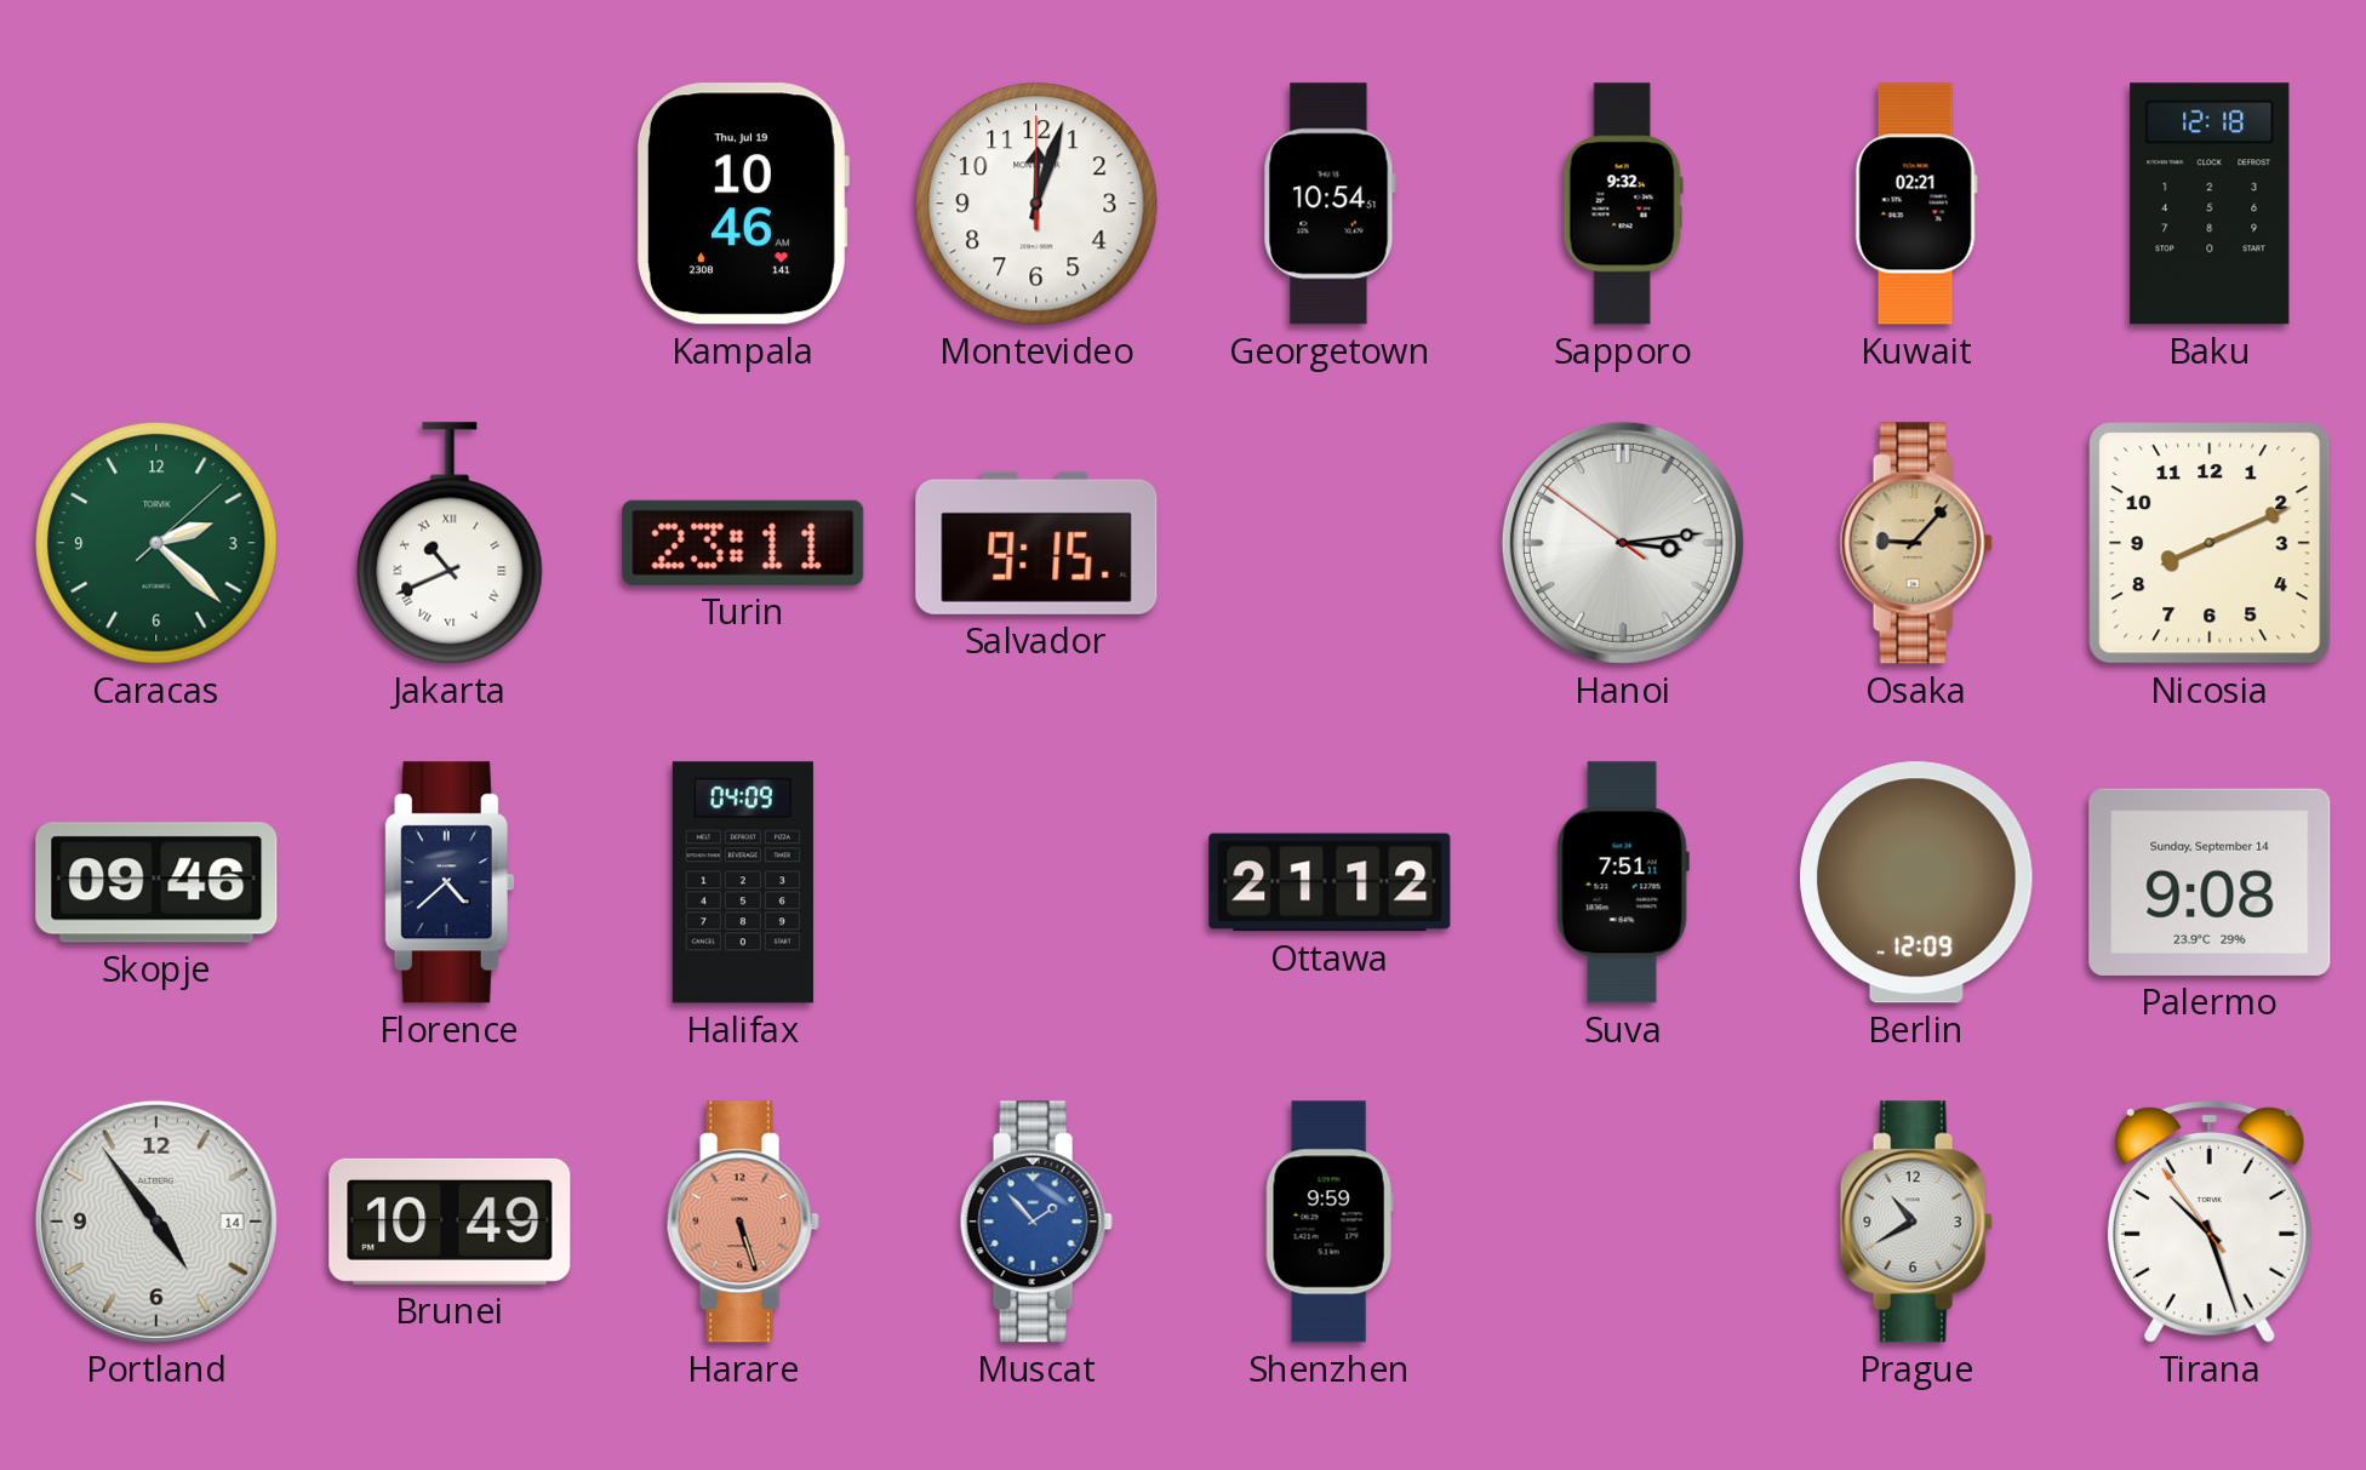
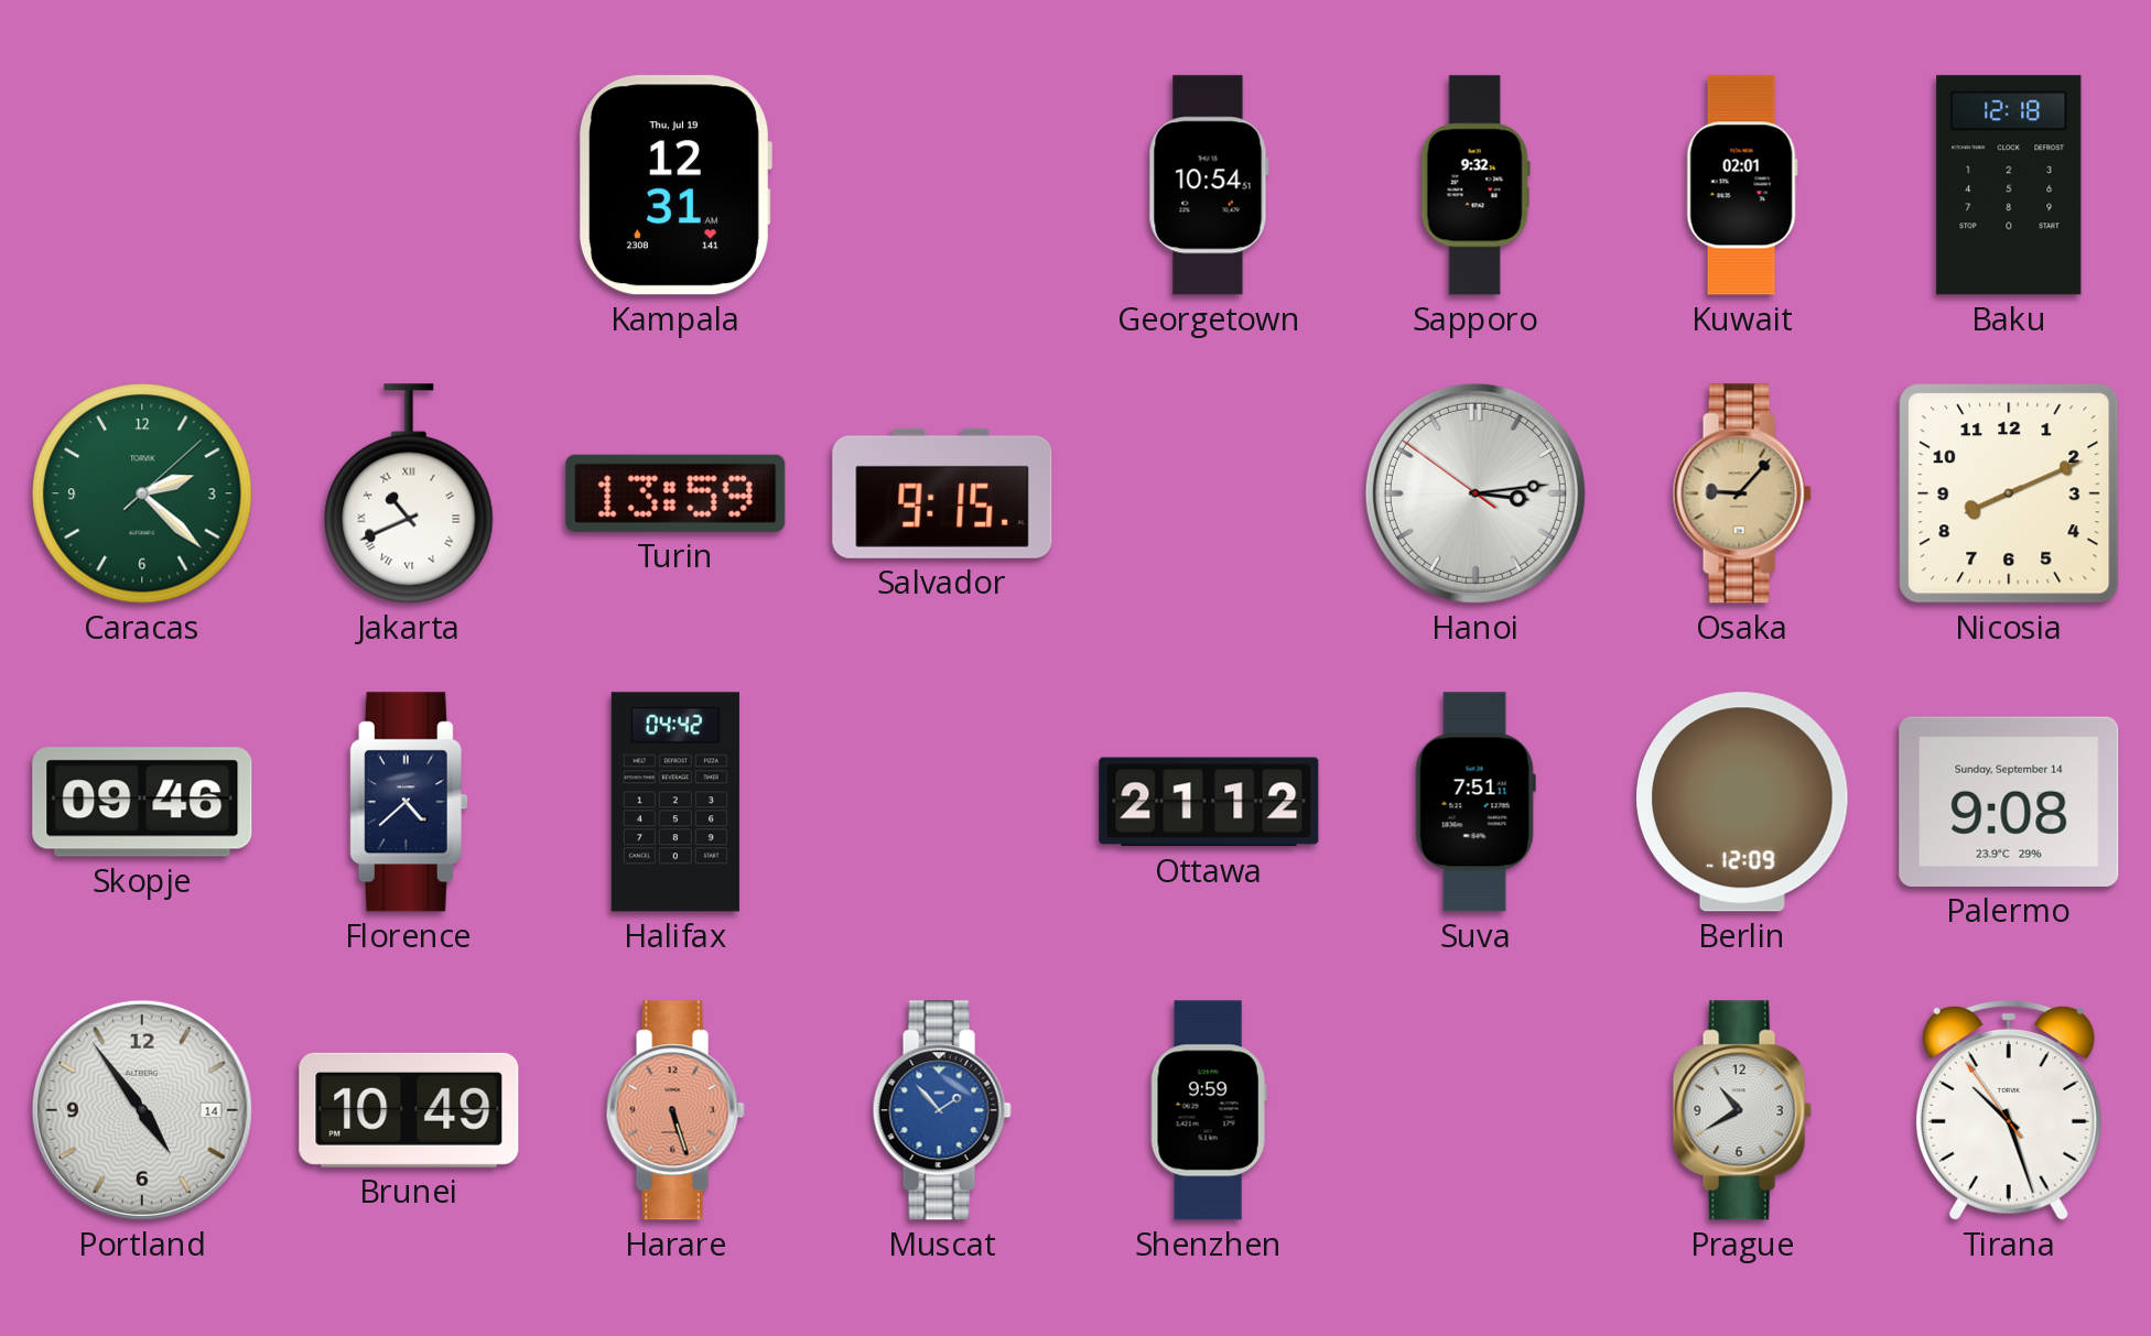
Kampala: 10:46 -> 12:31
Montevideo: 12:03 -> none
Kuwait: 02:21 -> 02:01
Turin: 23:11 -> 13:59
Halifax: 04:09 -> 04:42
